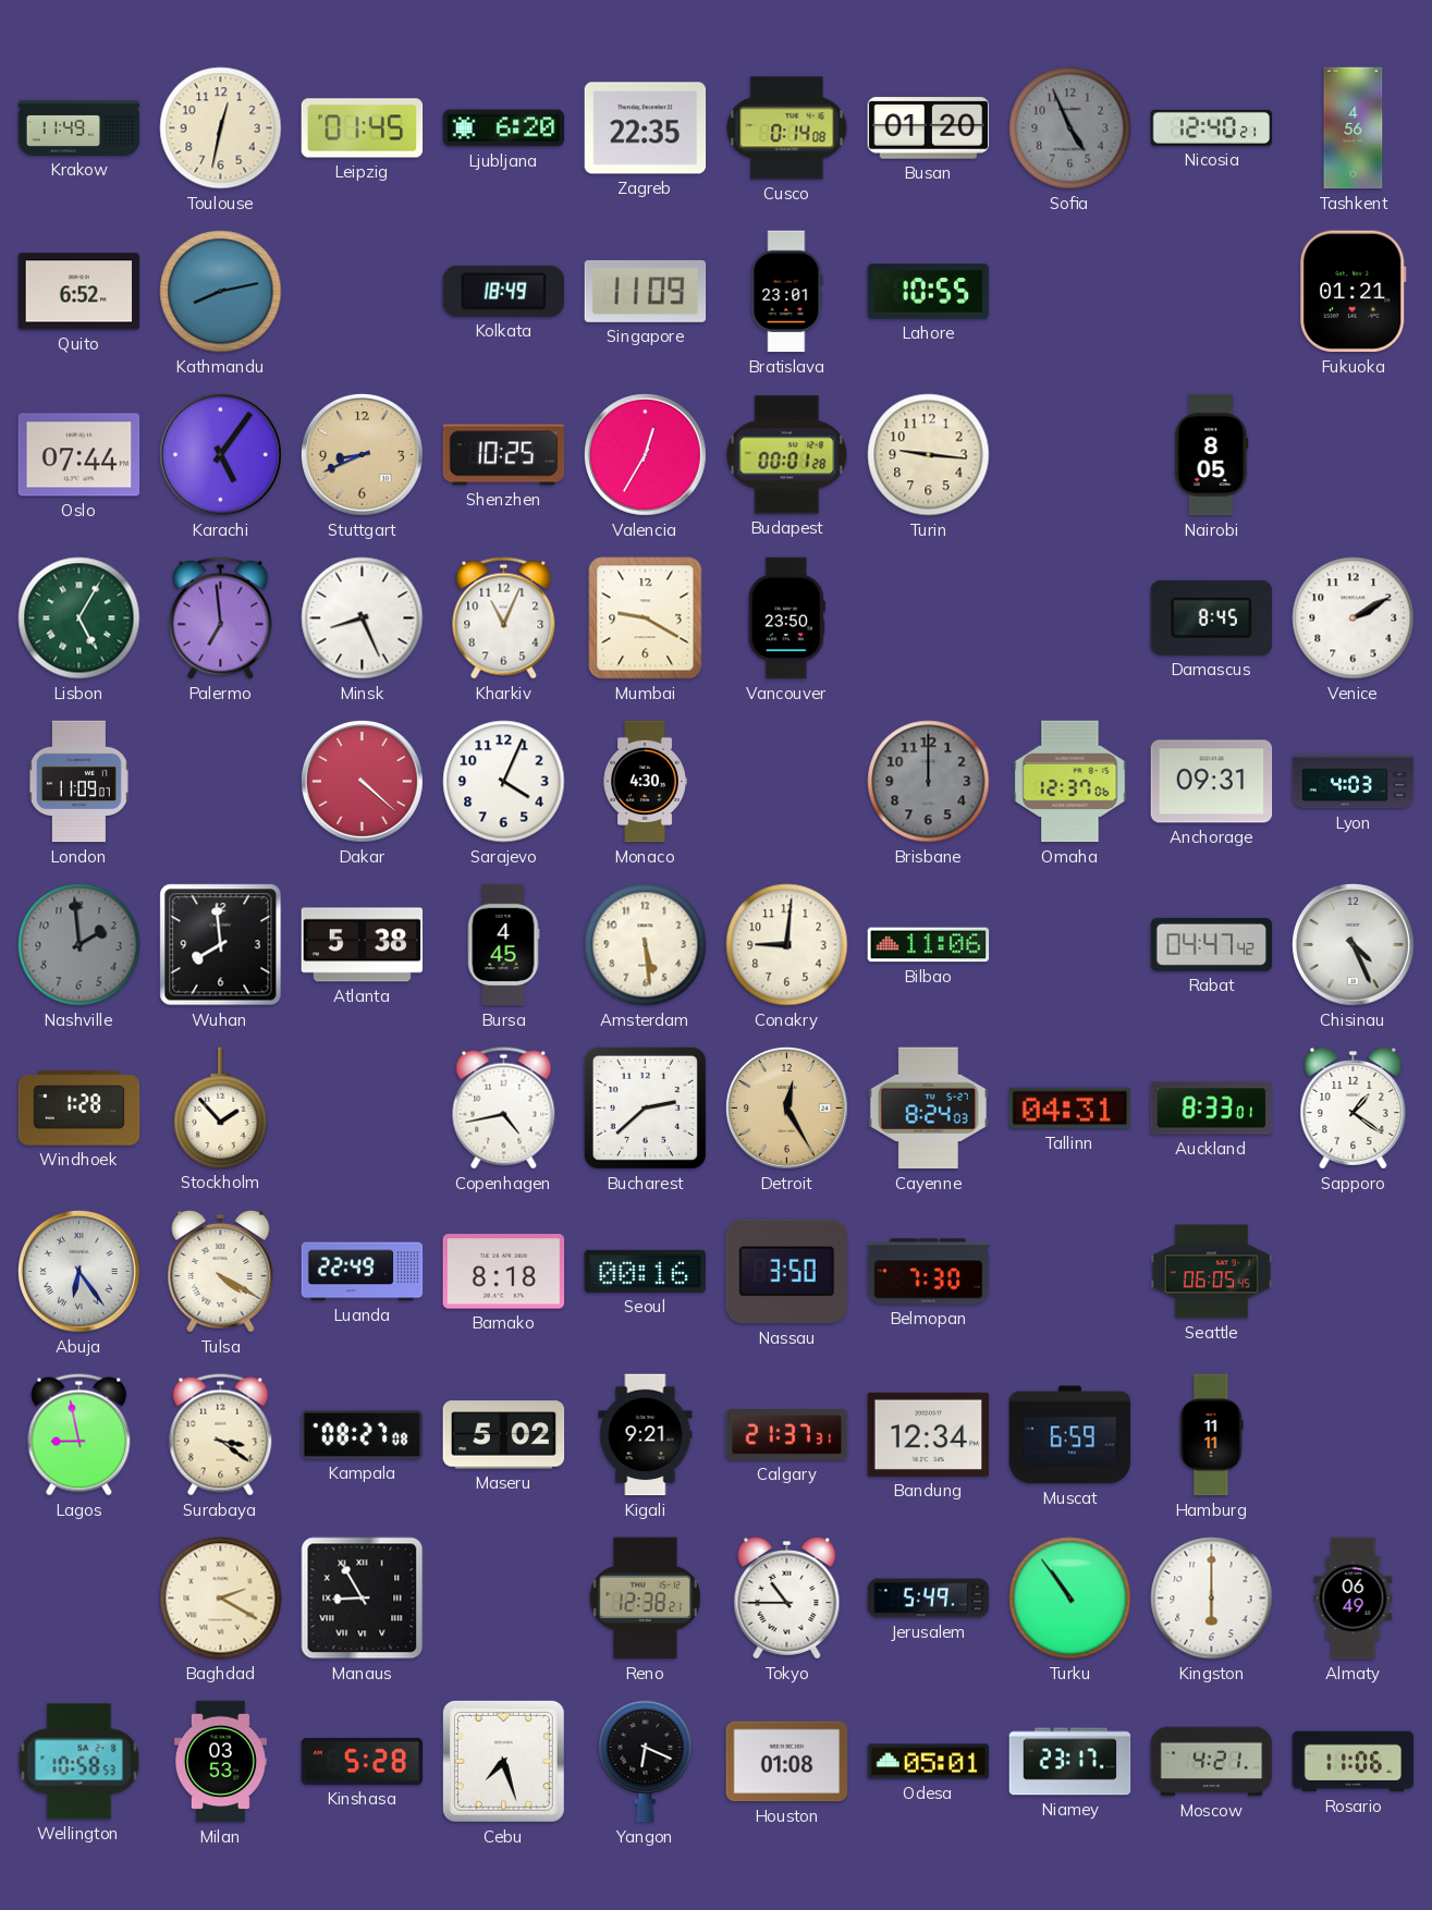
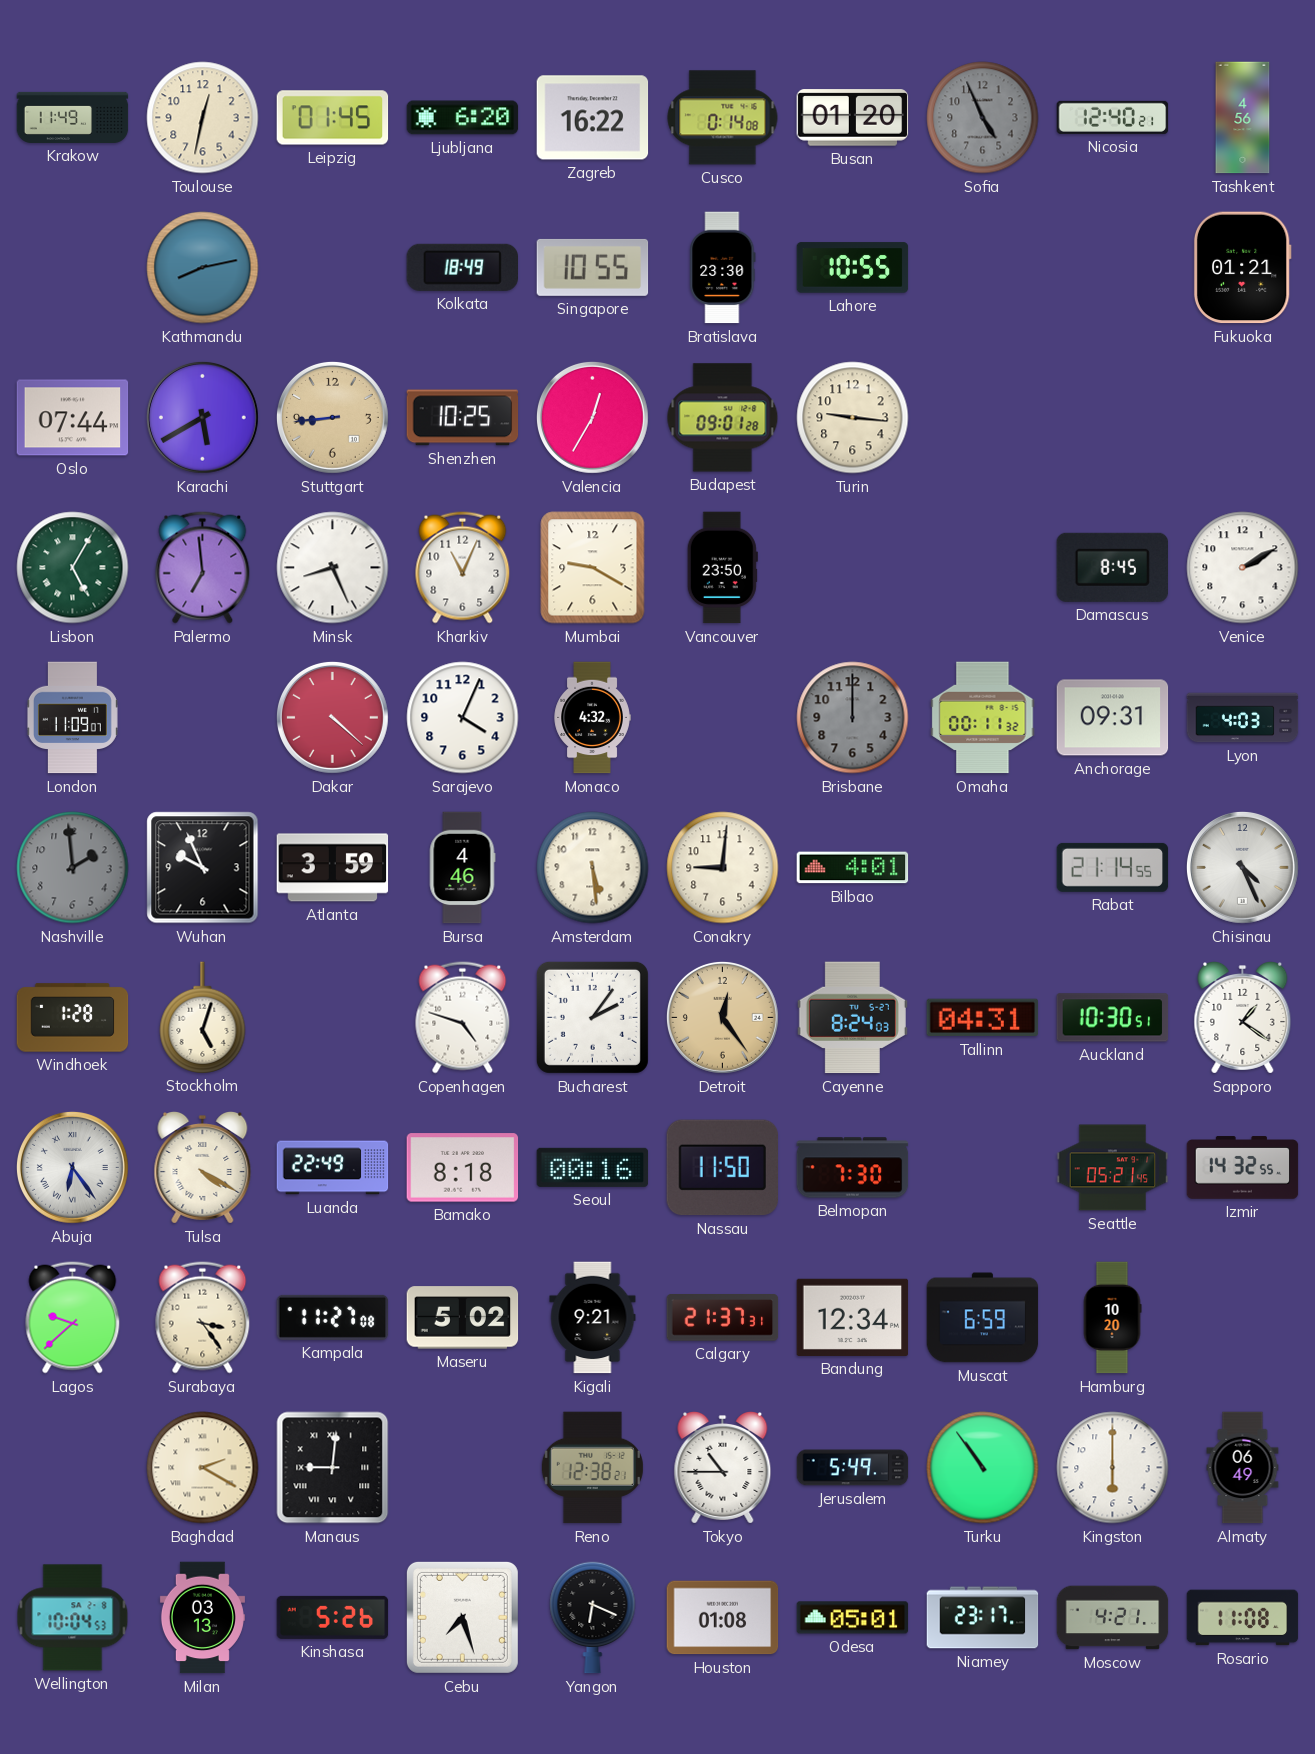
Zagreb: 22:35 -> 16:22
Quito: 6:52 -> none
Singapore: 11:09 -> 10:55
Bratislava: 23:01 -> 23:30
Karachi: 5:06 -> 5:40
Stuttgart: 8:41 -> 8:44
Budapest: 00:01 -> 09:01
Nairobi: 8:05 -> none
Monaco: 4:30 -> 4:32
Omaha: 12:37 -> 00:11
Wuhan: 7:59 -> 9:56
Atlanta: 5:38 -> 3:59
Bursa: 4:45 -> 4:46
Bilbao: 11:06 -> 4:01
Rabat: 04:47 -> 21:14
Stockholm: 1:53 -> 5:03
Copenhagen: 4:43 -> 4:48
Bucharest: 2:38 -> 2:06
Detroit: 12:25 -> 12:24
Auckland: 8:33 -> 10:30
Nassau: 3:50 -> 11:50
Seattle: 06:05 -> 05:21
Izmir: none -> 14:32
Lagos: 8:58 -> 9:38
Surabaya: 3:21 -> 3:24
Kampala: 08:27 -> 11:27
Hamburg: 11:11 -> 10:20
Manaus: 8:55 -> 9:01
Wellington: 10:58 -> 10:04
Milan: 03:53 -> 03:13
Kinshasa: 5:28 -> 5:26
Rosario: 11:06 -> 11:08
